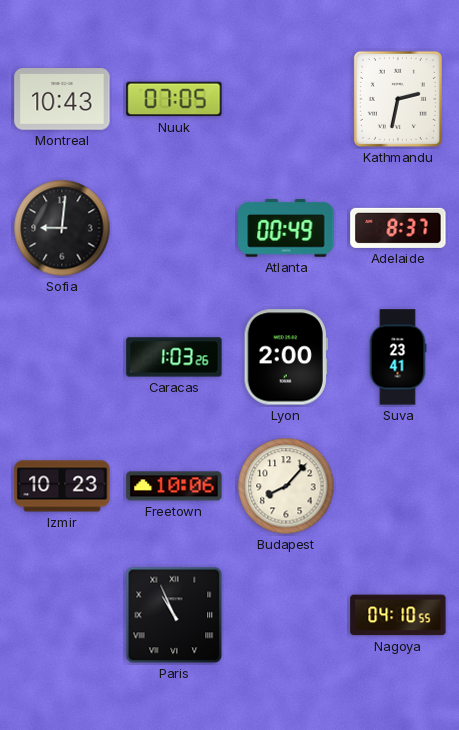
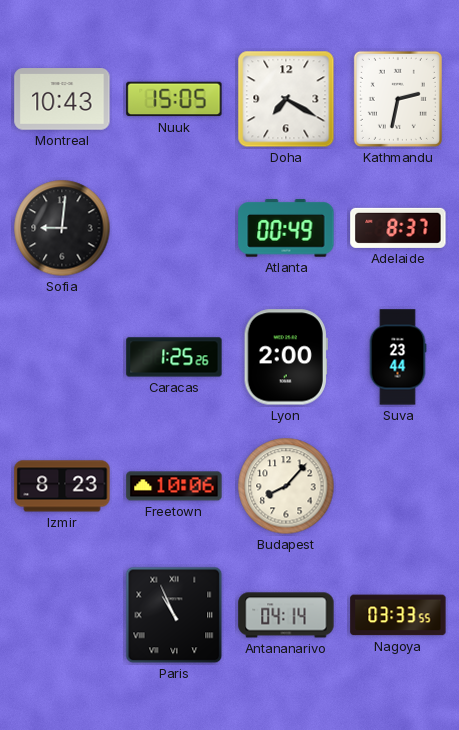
Nuuk: 07:05 -> 15:05
Doha: none -> 7:20
Caracas: 1:03 -> 1:25
Suva: 23:41 -> 23:44
Izmir: 10:23 -> 8:23
Antananarivo: none -> 04:14
Nagoya: 04:10 -> 03:33
